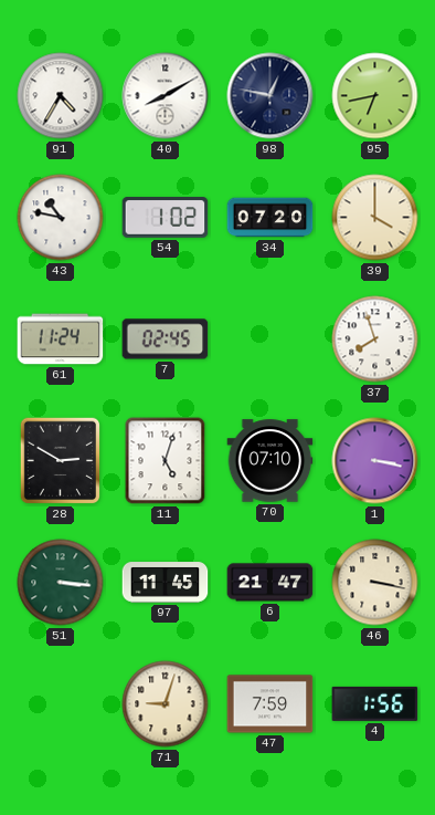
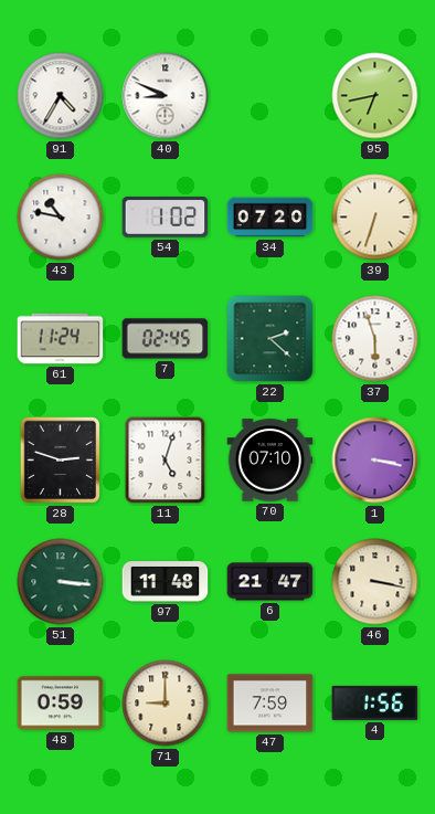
40: 8:10 -> 8:49
98: 12:47 -> none
39: 4:00 -> 6:33
22: none -> 2:22
37: 7:57 -> 5:57
28: 2:50 -> 2:48
97: 11:45 -> 11:48
48: none -> 0:59
71: 9:03 -> 9:00
